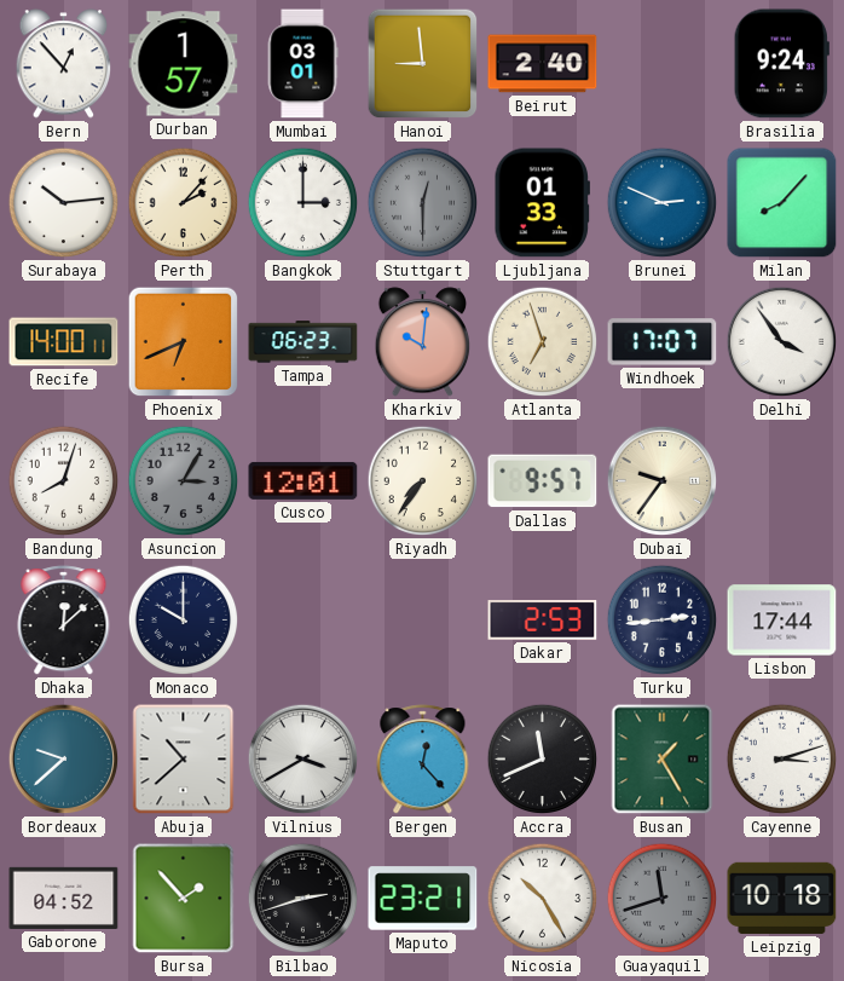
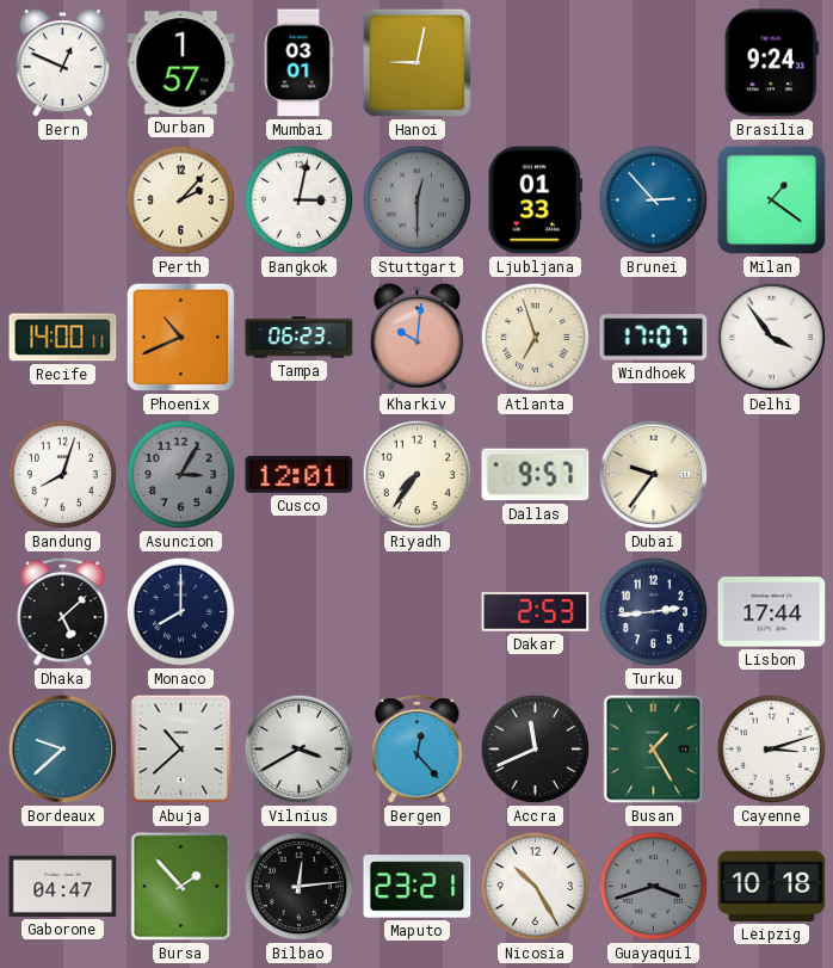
Bern: 12:53 -> 12:49
Hanoi: 8:59 -> 9:02
Beirut: 2:40 -> none
Surabaya: 10:14 -> none
Bangkok: 3:00 -> 3:02
Brunei: 2:49 -> 2:53
Milan: 8:07 -> 1:21
Phoenix: 6:41 -> 10:41
Dhaka: 12:08 -> 5:08
Monaco: 10:00 -> 8:00
Gaborone: 04:52 -> 04:47
Bilbao: 2:42 -> 12:14
Guayaquil: 11:42 -> 3:42
